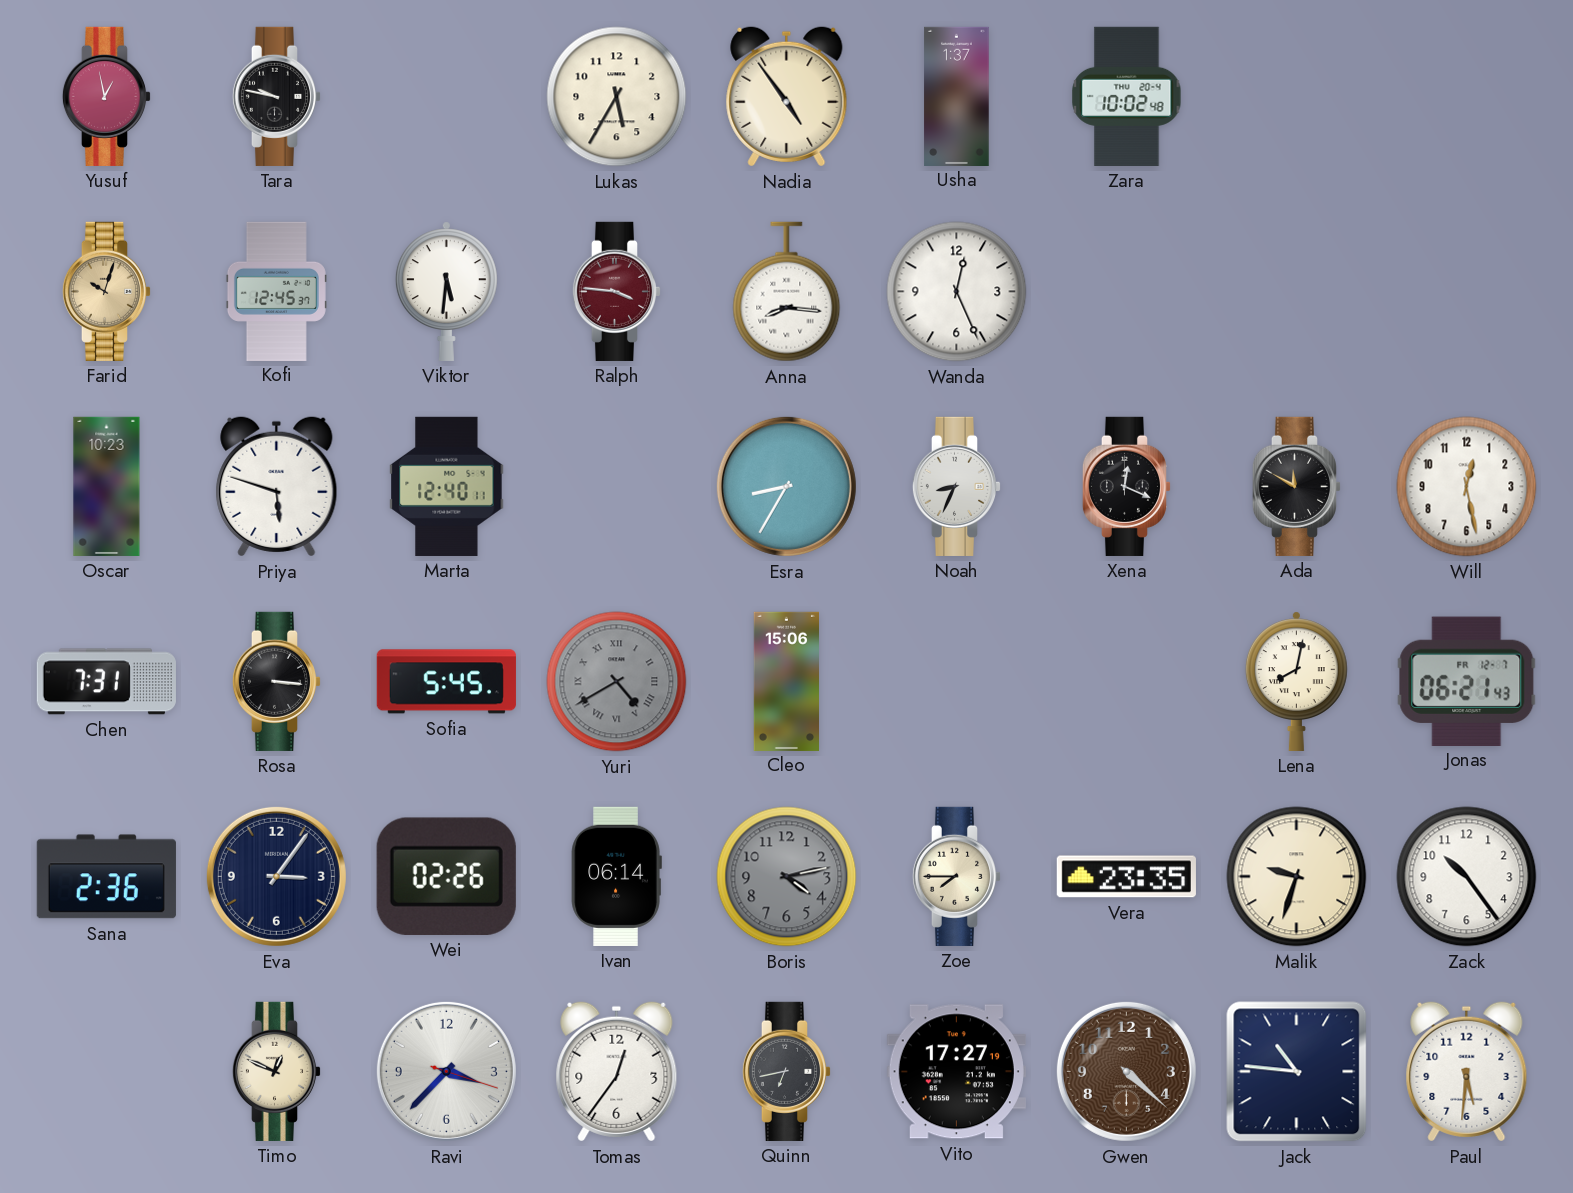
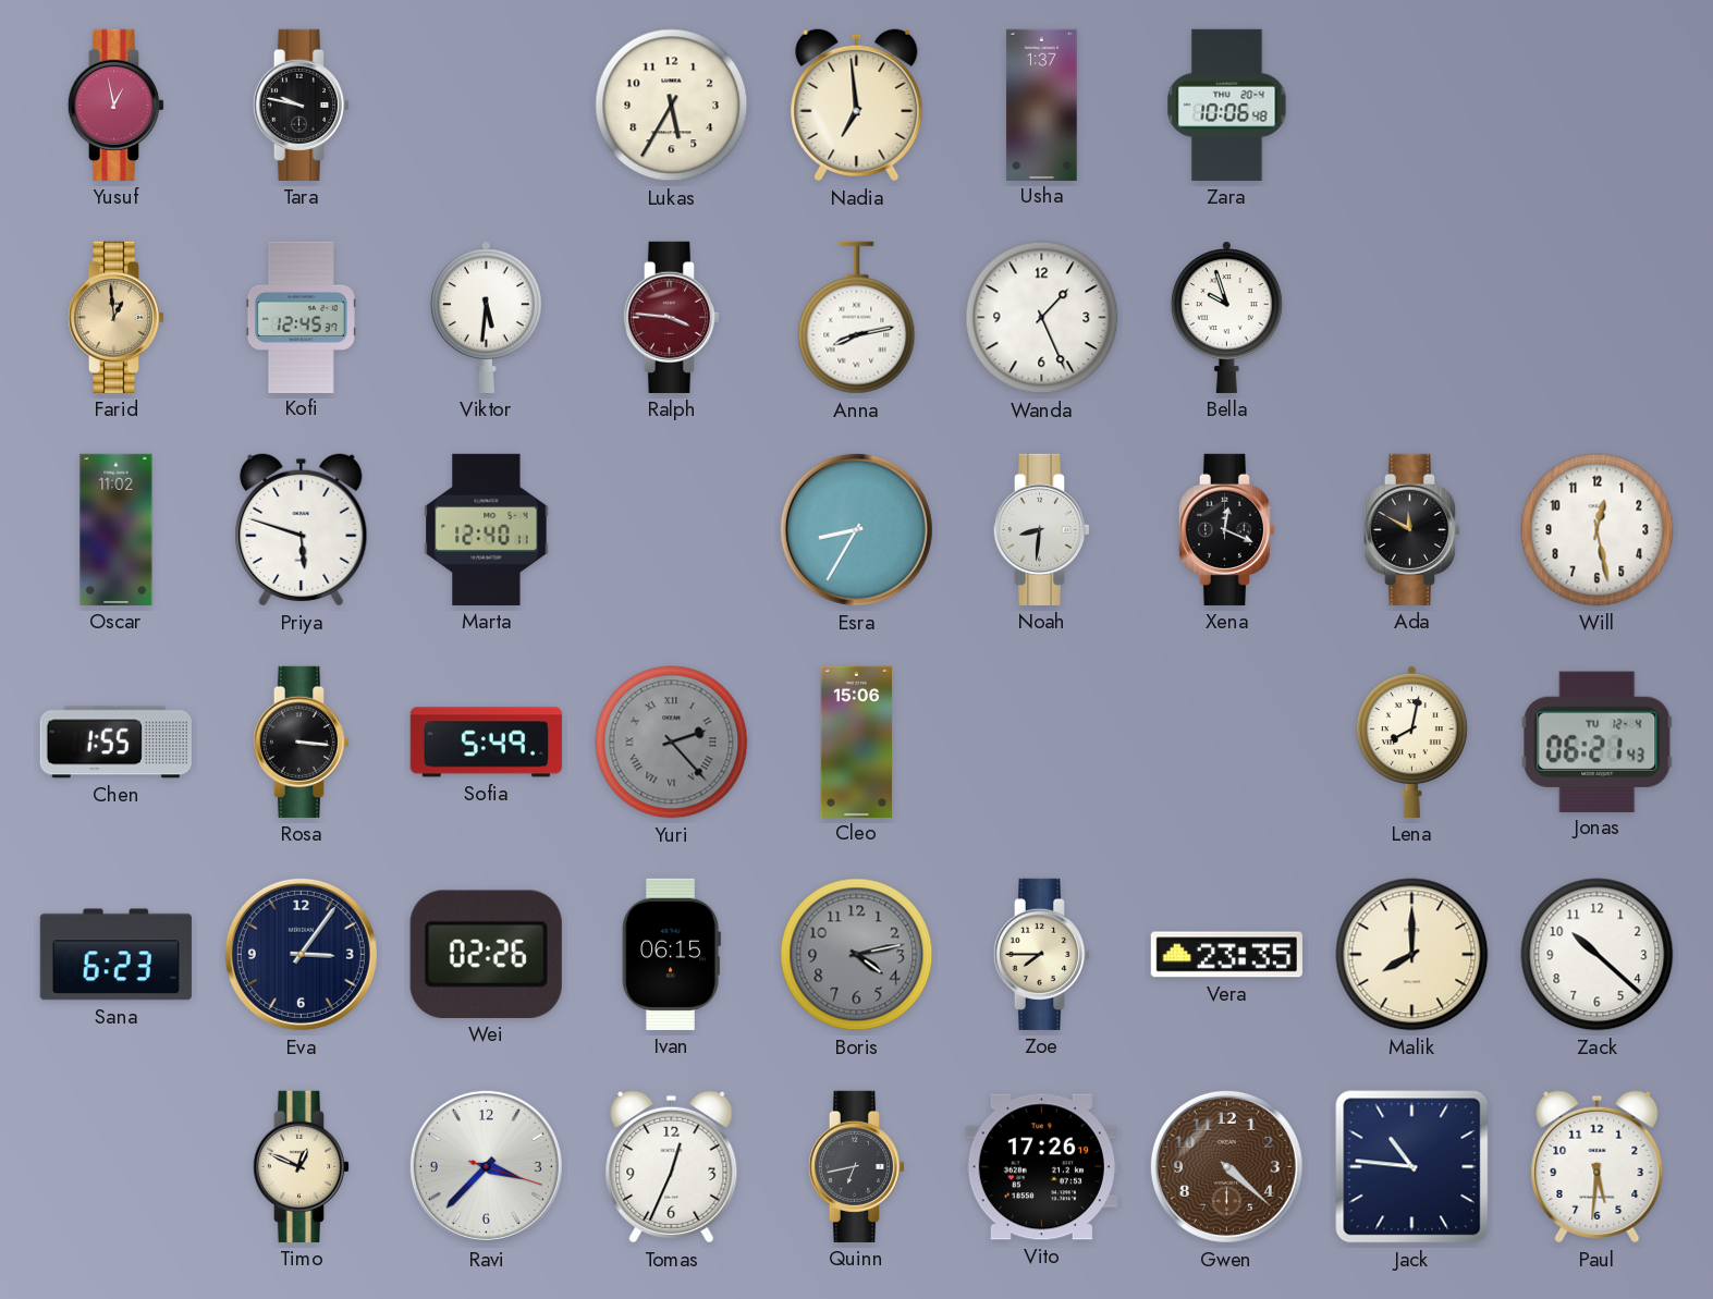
Nadia: 4:54 -> 6:59
Zara: 10:02 -> 10:06
Farid: 10:03 -> 12:59
Anna: 8:16 -> 8:13
Wanda: 12:26 -> 1:26
Bella: none -> 9:57
Oscar: 10:23 -> 11:02
Noah: 8:34 -> 8:31
Chen: 7:31 -> 1:55
Sofia: 5:45 -> 5:49
Yuri: 4:40 -> 2:23
Jonas date: FR 12-7 -> TU 12-4
Sana: 2:36 -> 6:23
Ivan: 06:14 -> 06:15
Malik: 9:33 -> 8:00
Zack: 10:24 -> 10:22
Tomas: 12:36 -> 12:34
Vito: 17:27 -> 17:26
